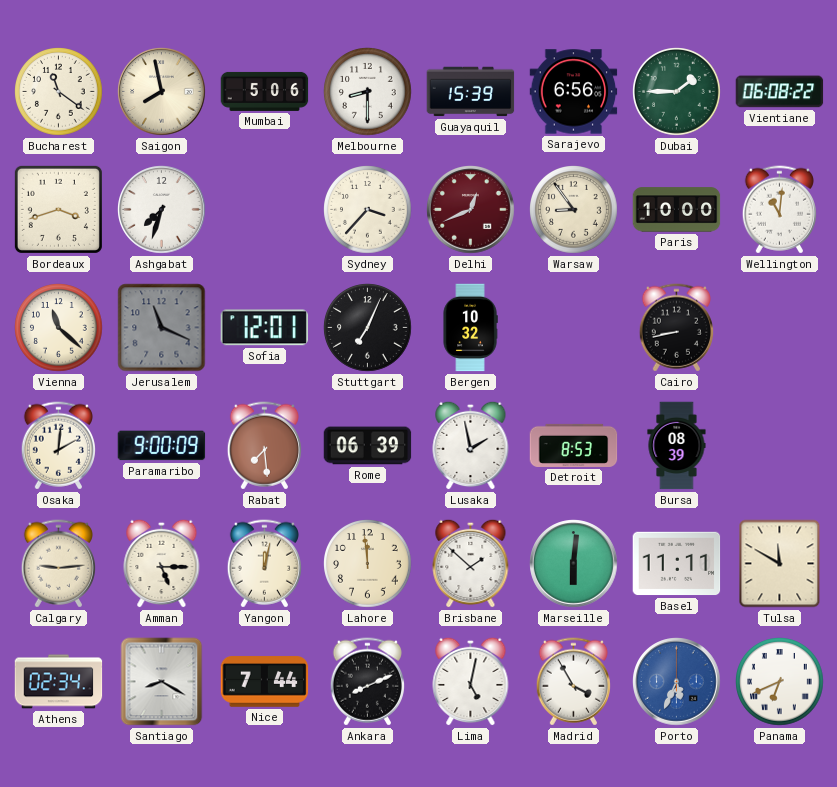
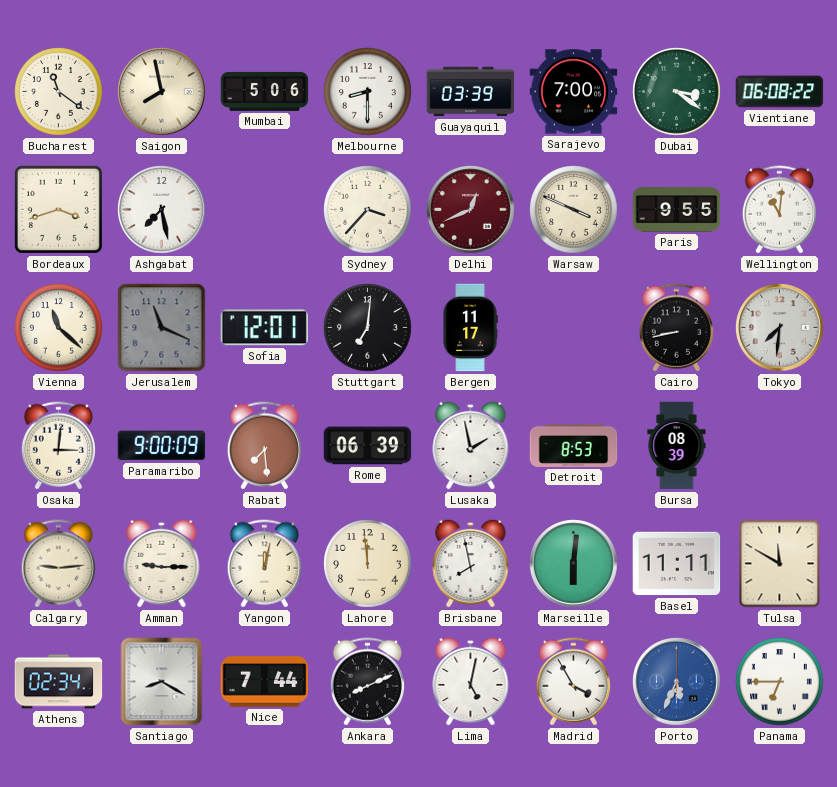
Guayaquil: 15:39 -> 03:39
Sarajevo: 6:56 -> 7:00
Dubai: 1:45 -> 3:21
Ashgabat: 7:33 -> 7:28
Warsaw: 8:54 -> 3:49
Paris: 10:00 -> 9:55
Stuttgart: 7:04 -> 7:01
Bergen: 10:32 -> 11:17
Tokyo: none -> 7:31
Osaka: 2:01 -> 3:01
Amman: 5:15 -> 9:15
Brisbane: 1:52 -> 7:58
Panama: 6:41 -> 6:45
